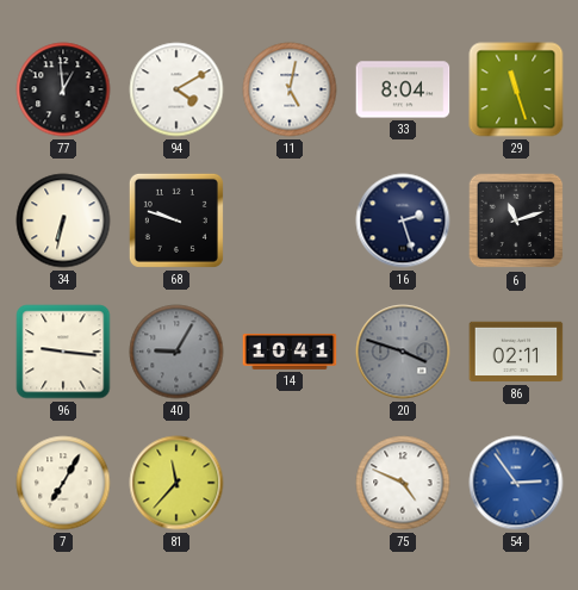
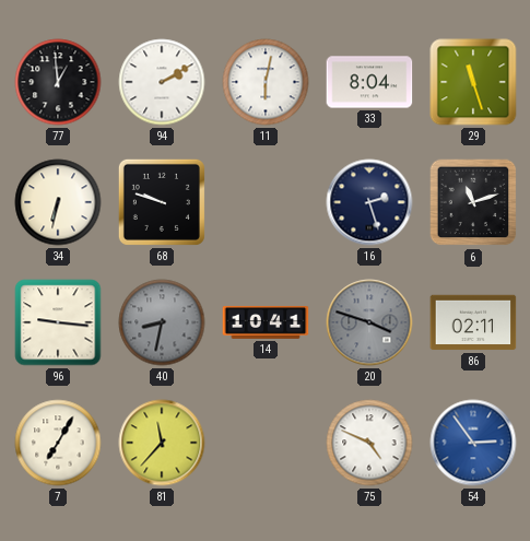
94: 4:10 -> 2:10
11: 5:02 -> 6:02
40: 9:05 -> 8:32
